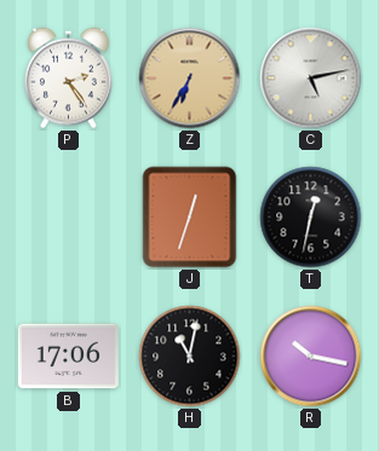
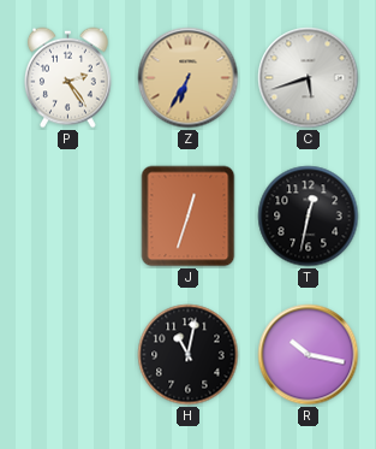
C: 5:13 -> 5:42
B: 17:06 -> none
